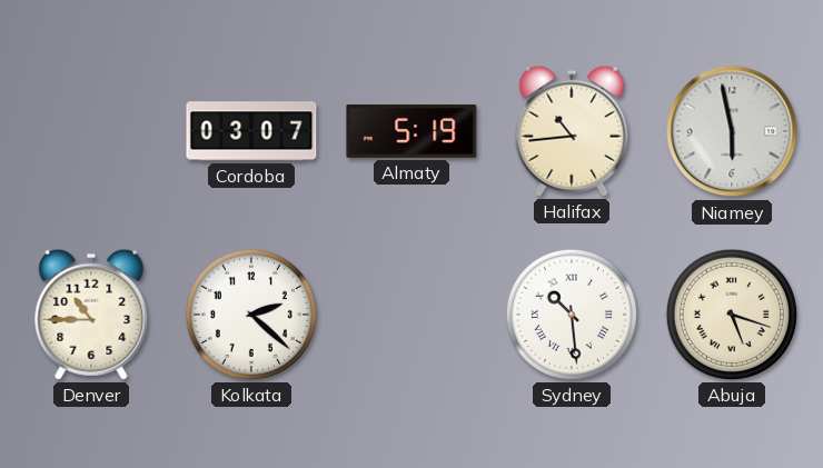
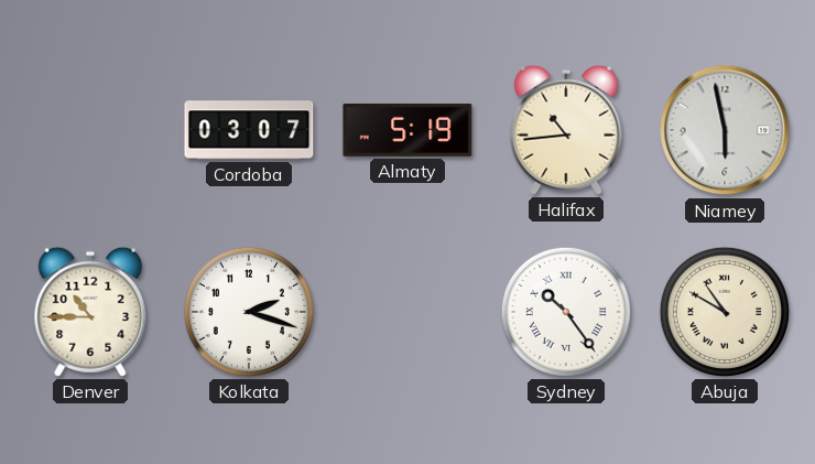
Kolkata: 2:22 -> 2:18
Sydney: 10:29 -> 10:24
Abuja: 5:18 -> 10:50
